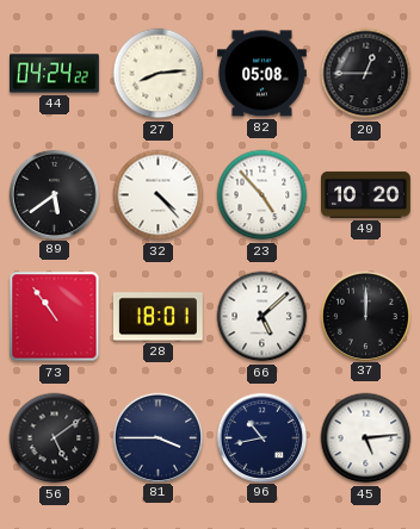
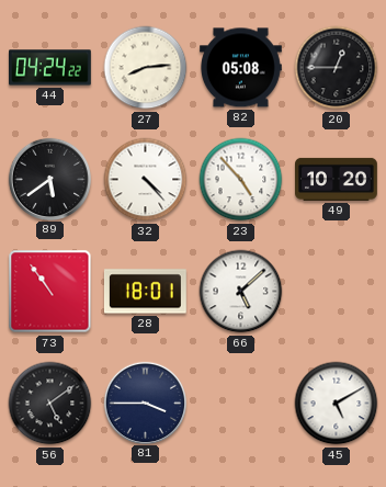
37: 12:00 -> none
96: 10:43 -> none
45: 5:14 -> 5:10
